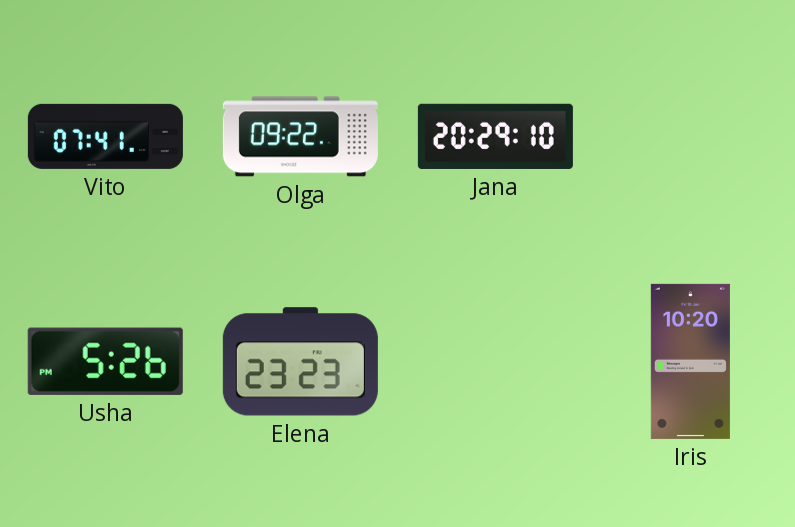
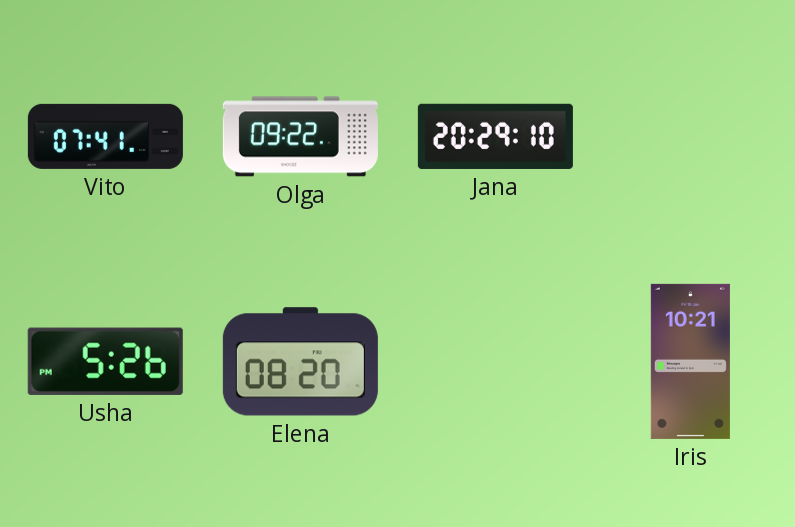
Elena: 23:23 -> 08:20
Iris: 10:20 -> 10:21
